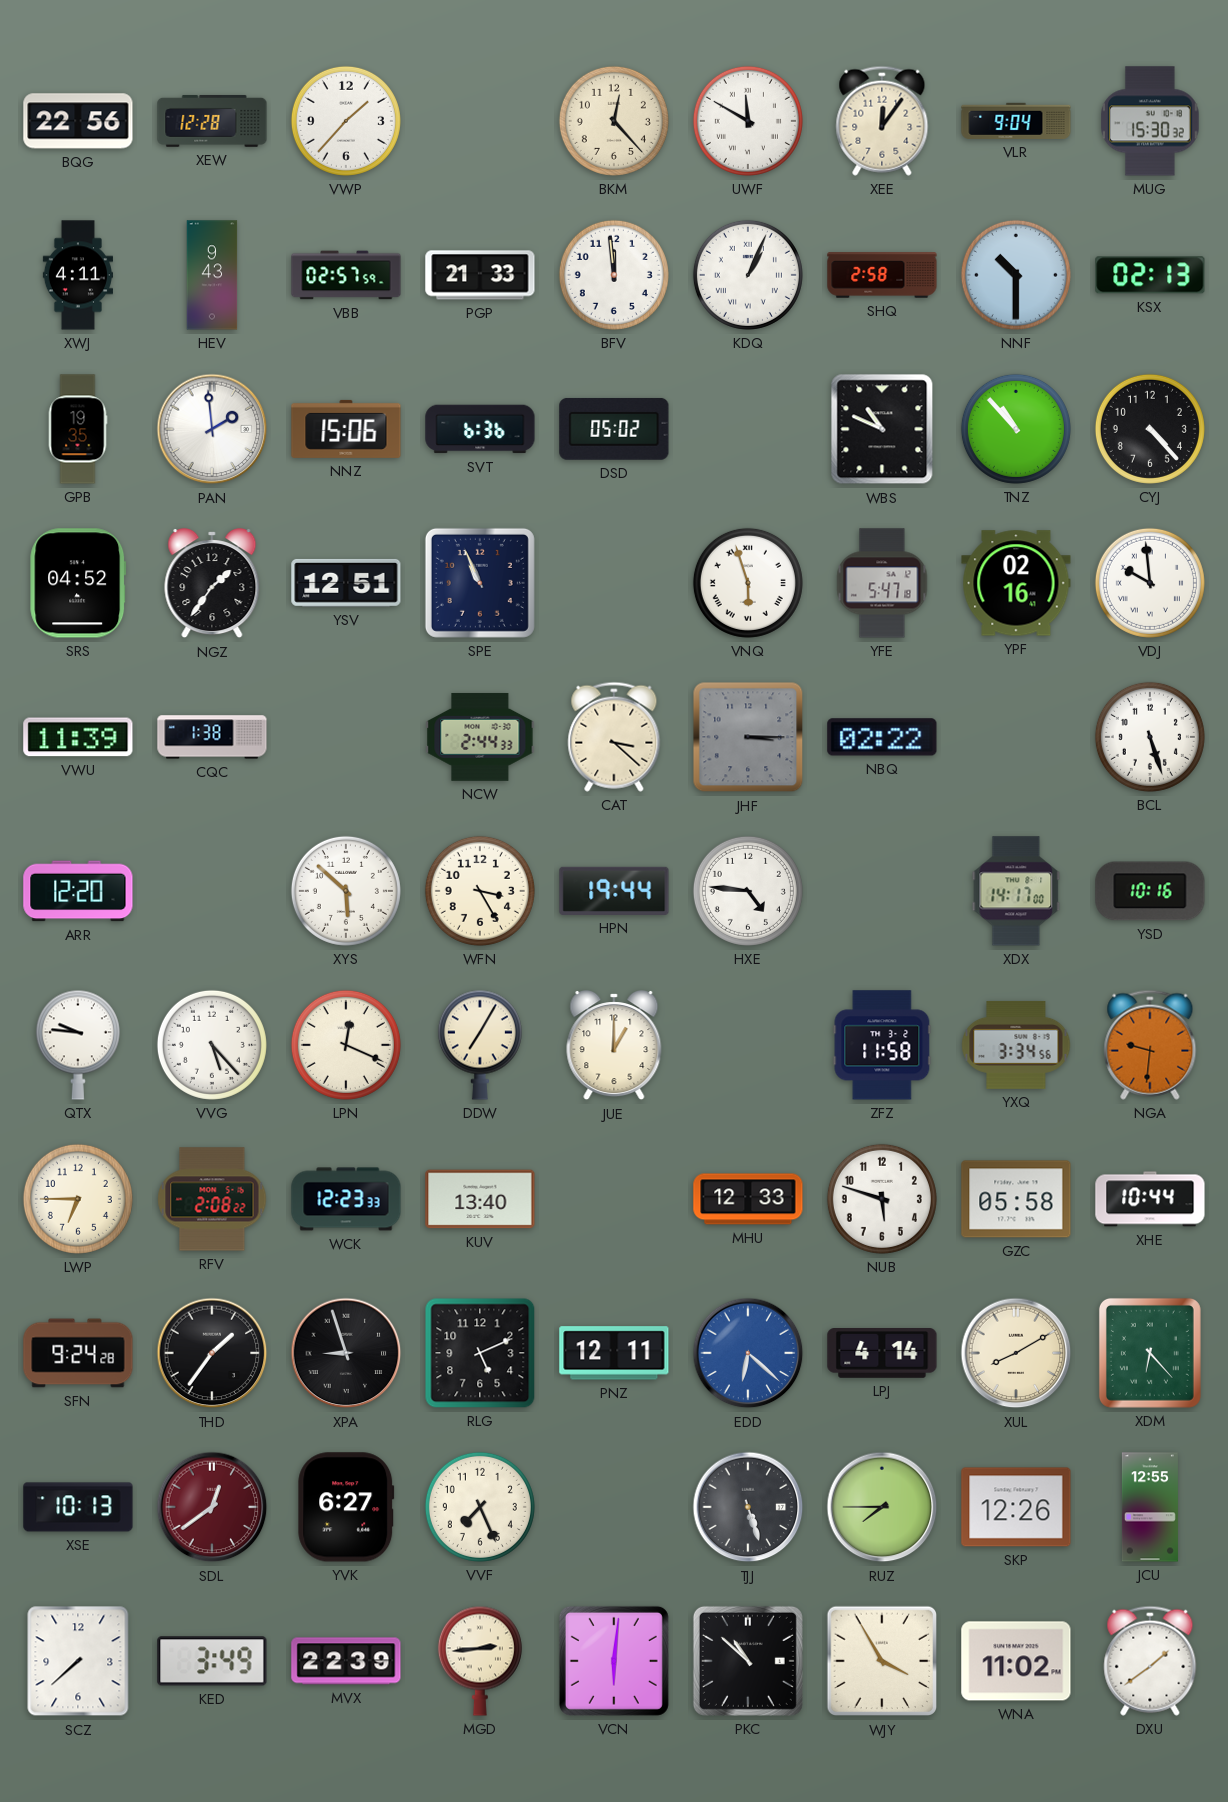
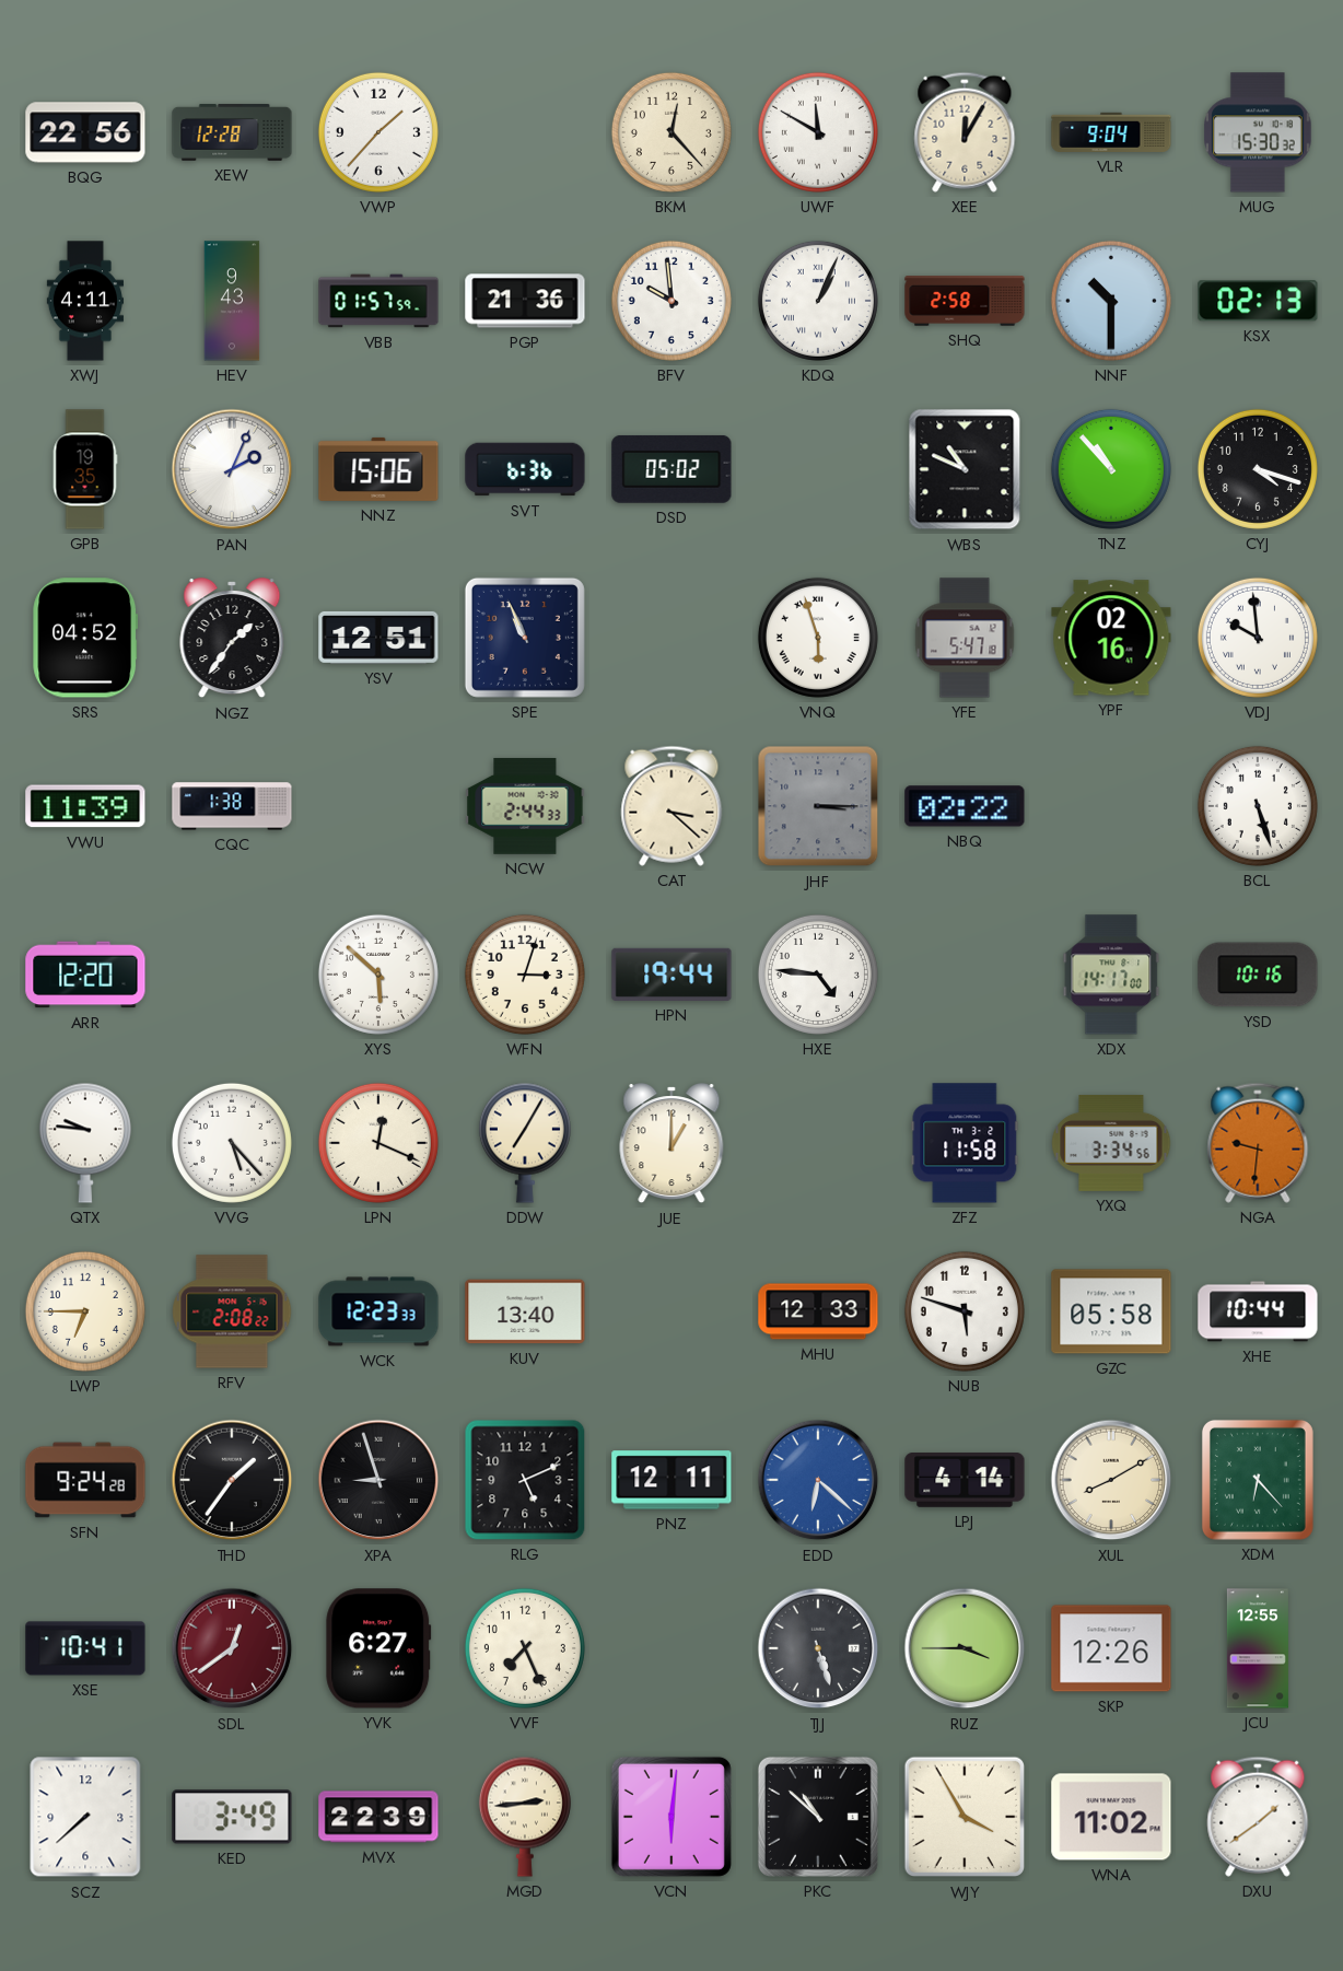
XEE: 12:06 -> 12:05
VBB: 02:57 -> 01:57
PGP: 21:33 -> 21:36
BFV: 11:59 -> 9:59
PAN: 1:59 -> 2:04
CYJ: 4:23 -> 4:18
WFN: 3:25 -> 3:03
XSE: 10:13 -> 10:41
RUZ: 7:45 -> 3:45
